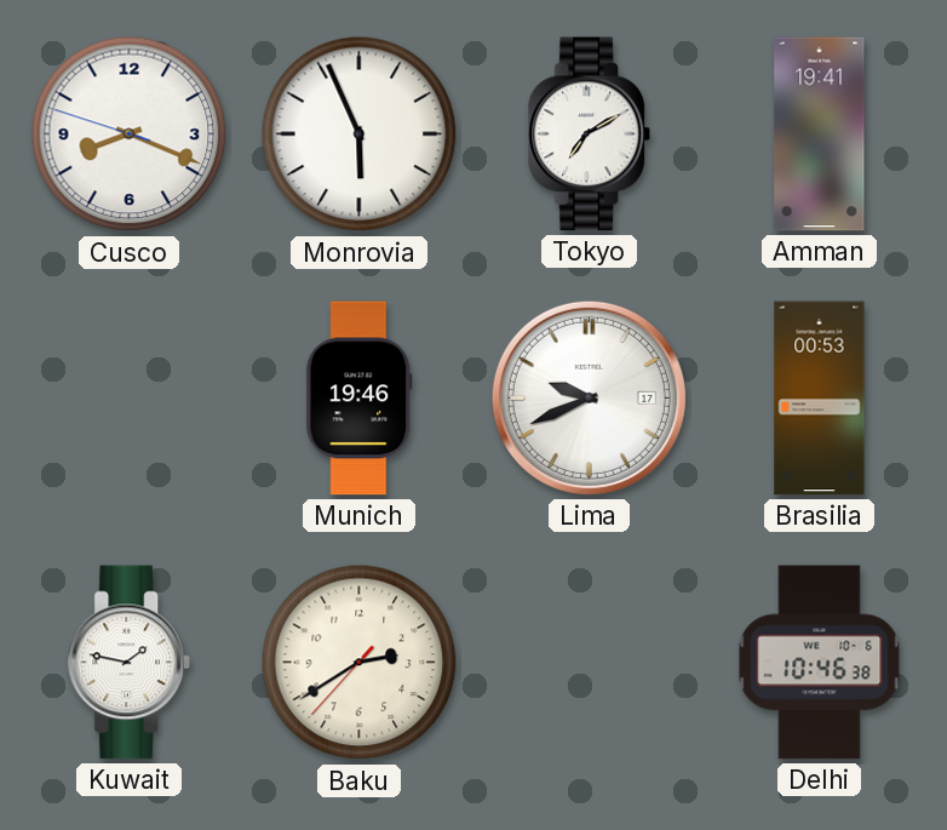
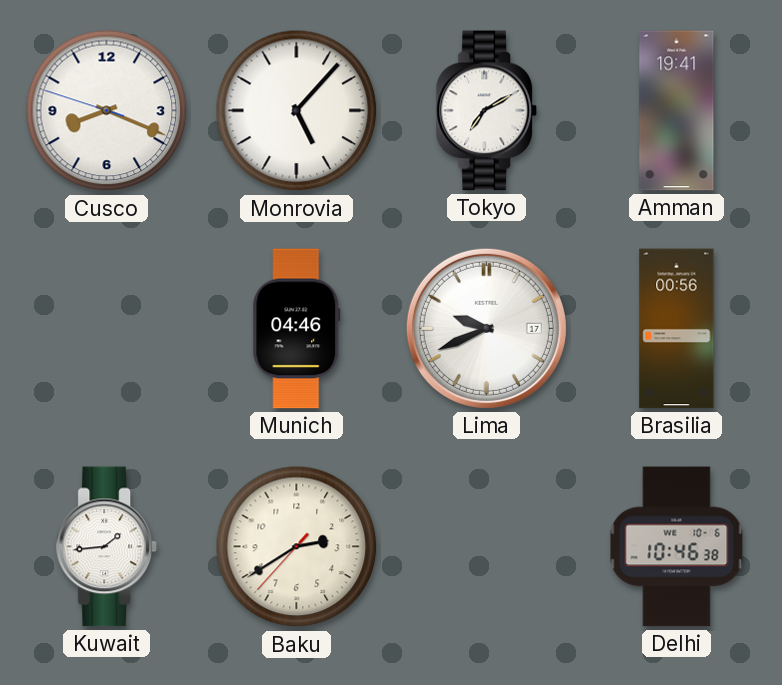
Monrovia: 5:56 -> 5:07
Munich: 19:46 -> 04:46
Brasilia: 00:53 -> 00:56
Kuwait: 1:47 -> 1:44
